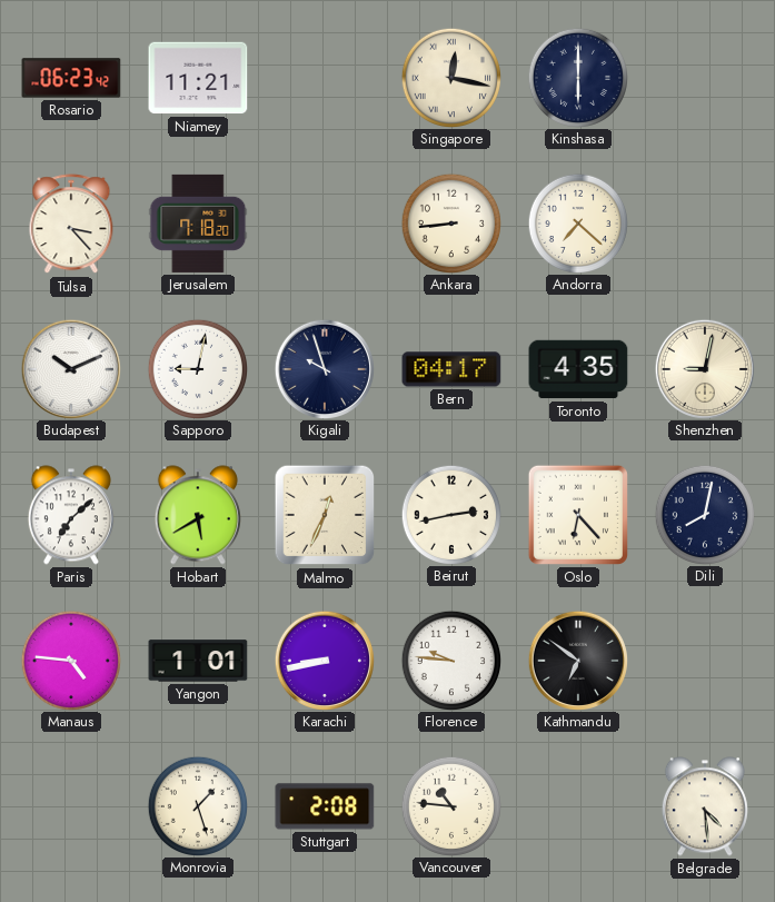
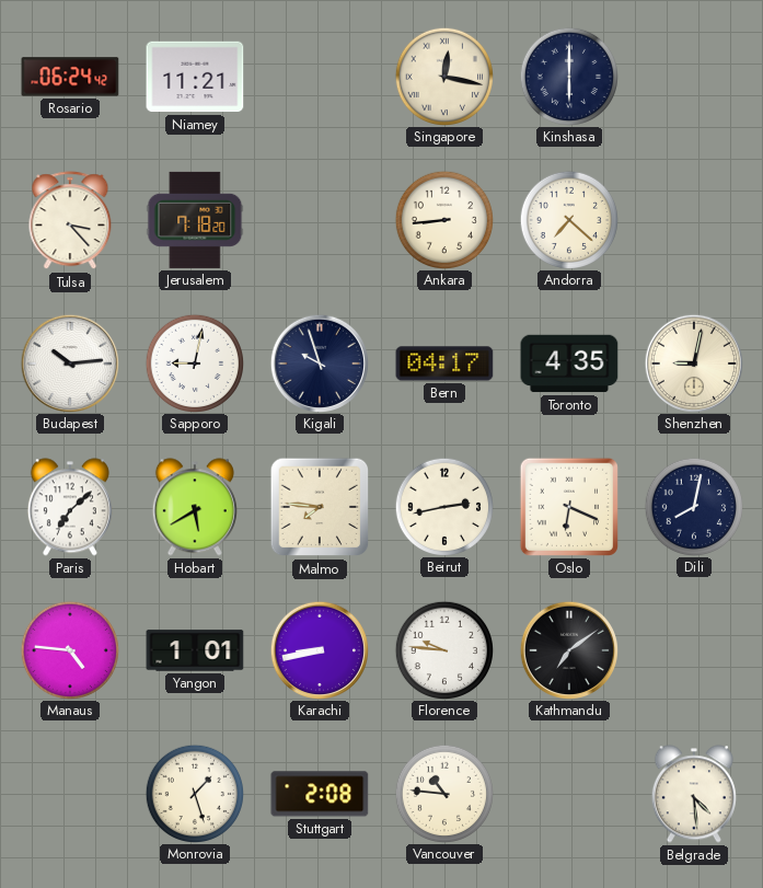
Rosario: 06:23 -> 06:24
Budapest: 10:11 -> 10:14
Malmo: 12:34 -> 7:46
Oslo: 6:23 -> 6:19
Kathmandu: 6:51 -> 7:09
